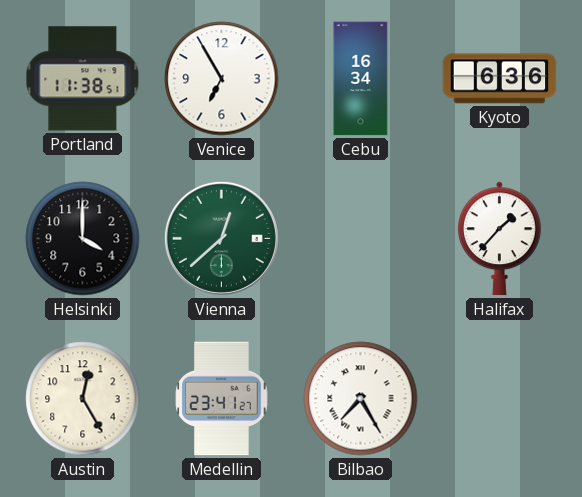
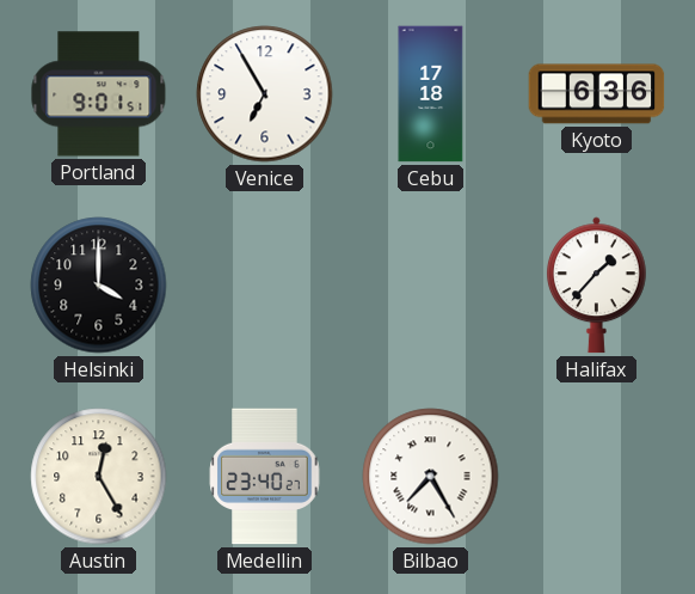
Portland: 11:38 -> 9:01
Cebu: 16:34 -> 17:18
Vienna: 12:38 -> none
Medellin: 23:41 -> 23:40
